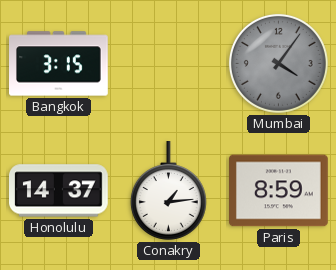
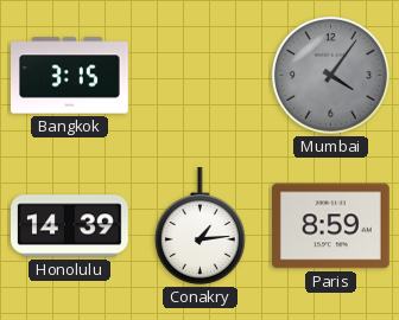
Honolulu: 14:37 -> 14:39
